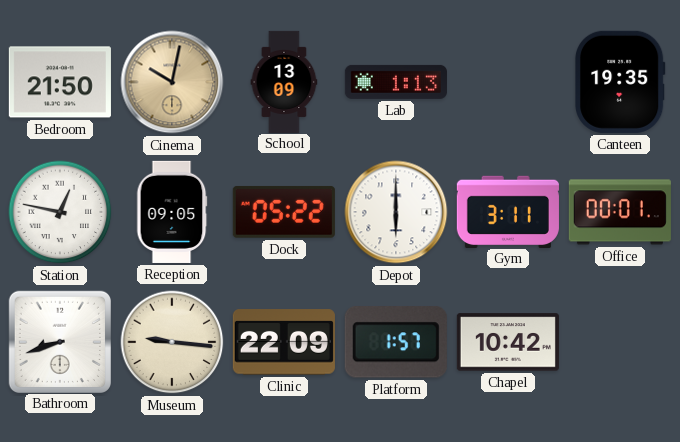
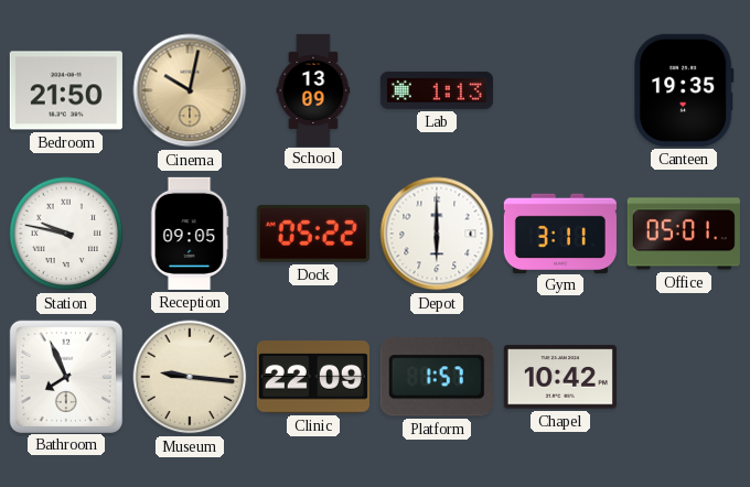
Station: 12:47 -> 9:47
Office: 00:01 -> 05:01
Bathroom: 8:42 -> 7:56
